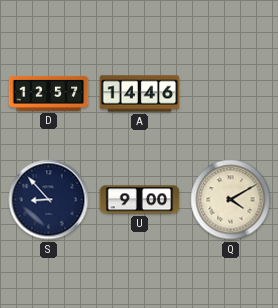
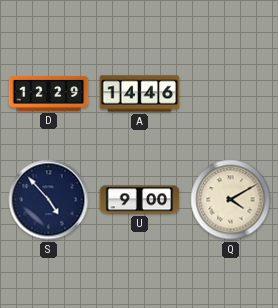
D: 12:57 -> 12:29
S: 8:53 -> 4:53
